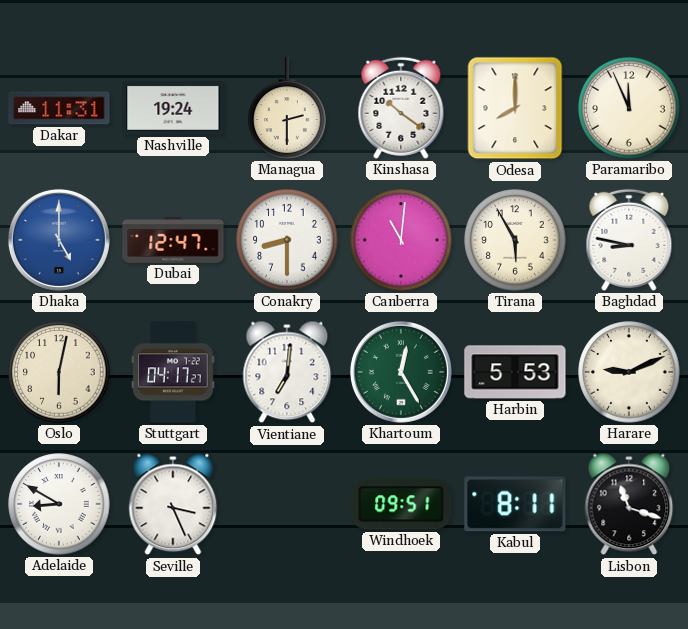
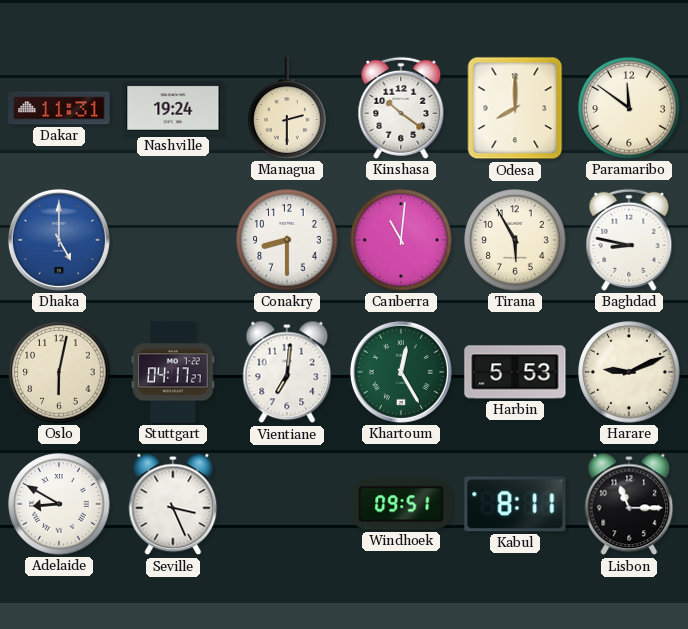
Paramaribo: 11:56 -> 11:51
Dubai: 12:47 -> none
Lisbon: 11:18 -> 11:15
